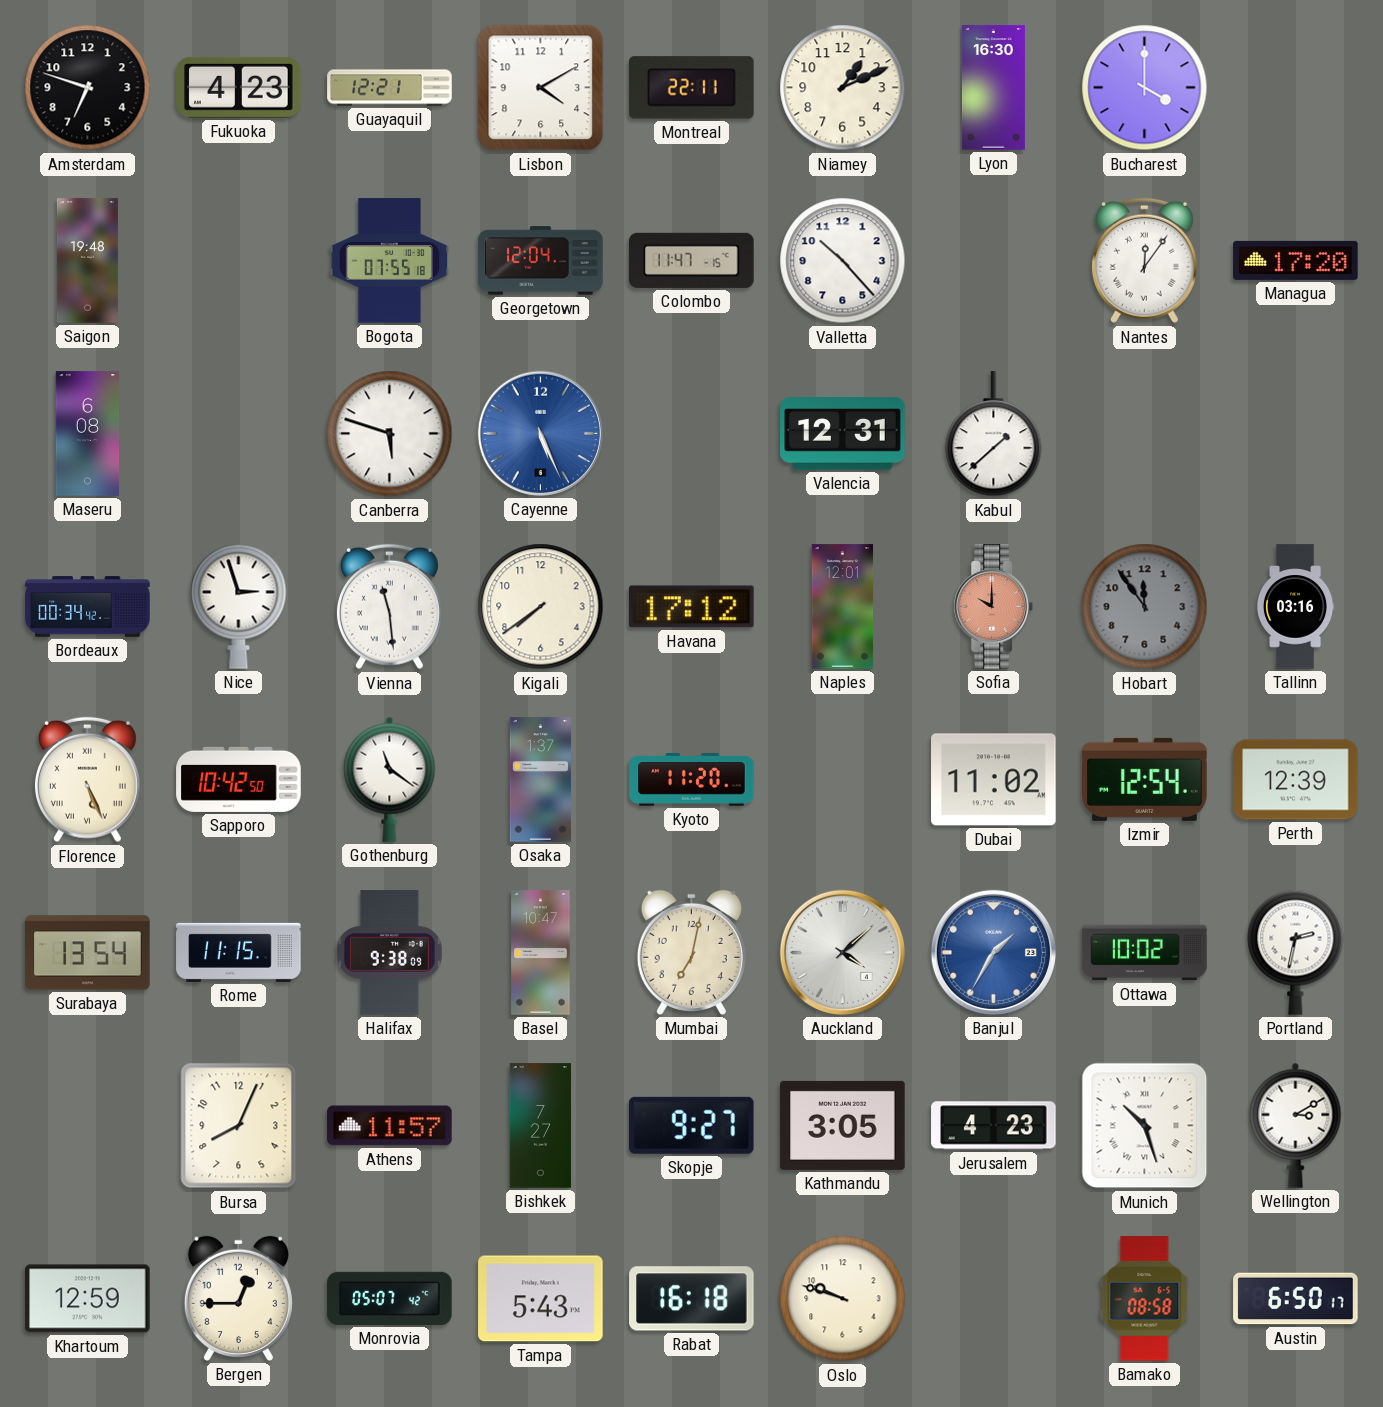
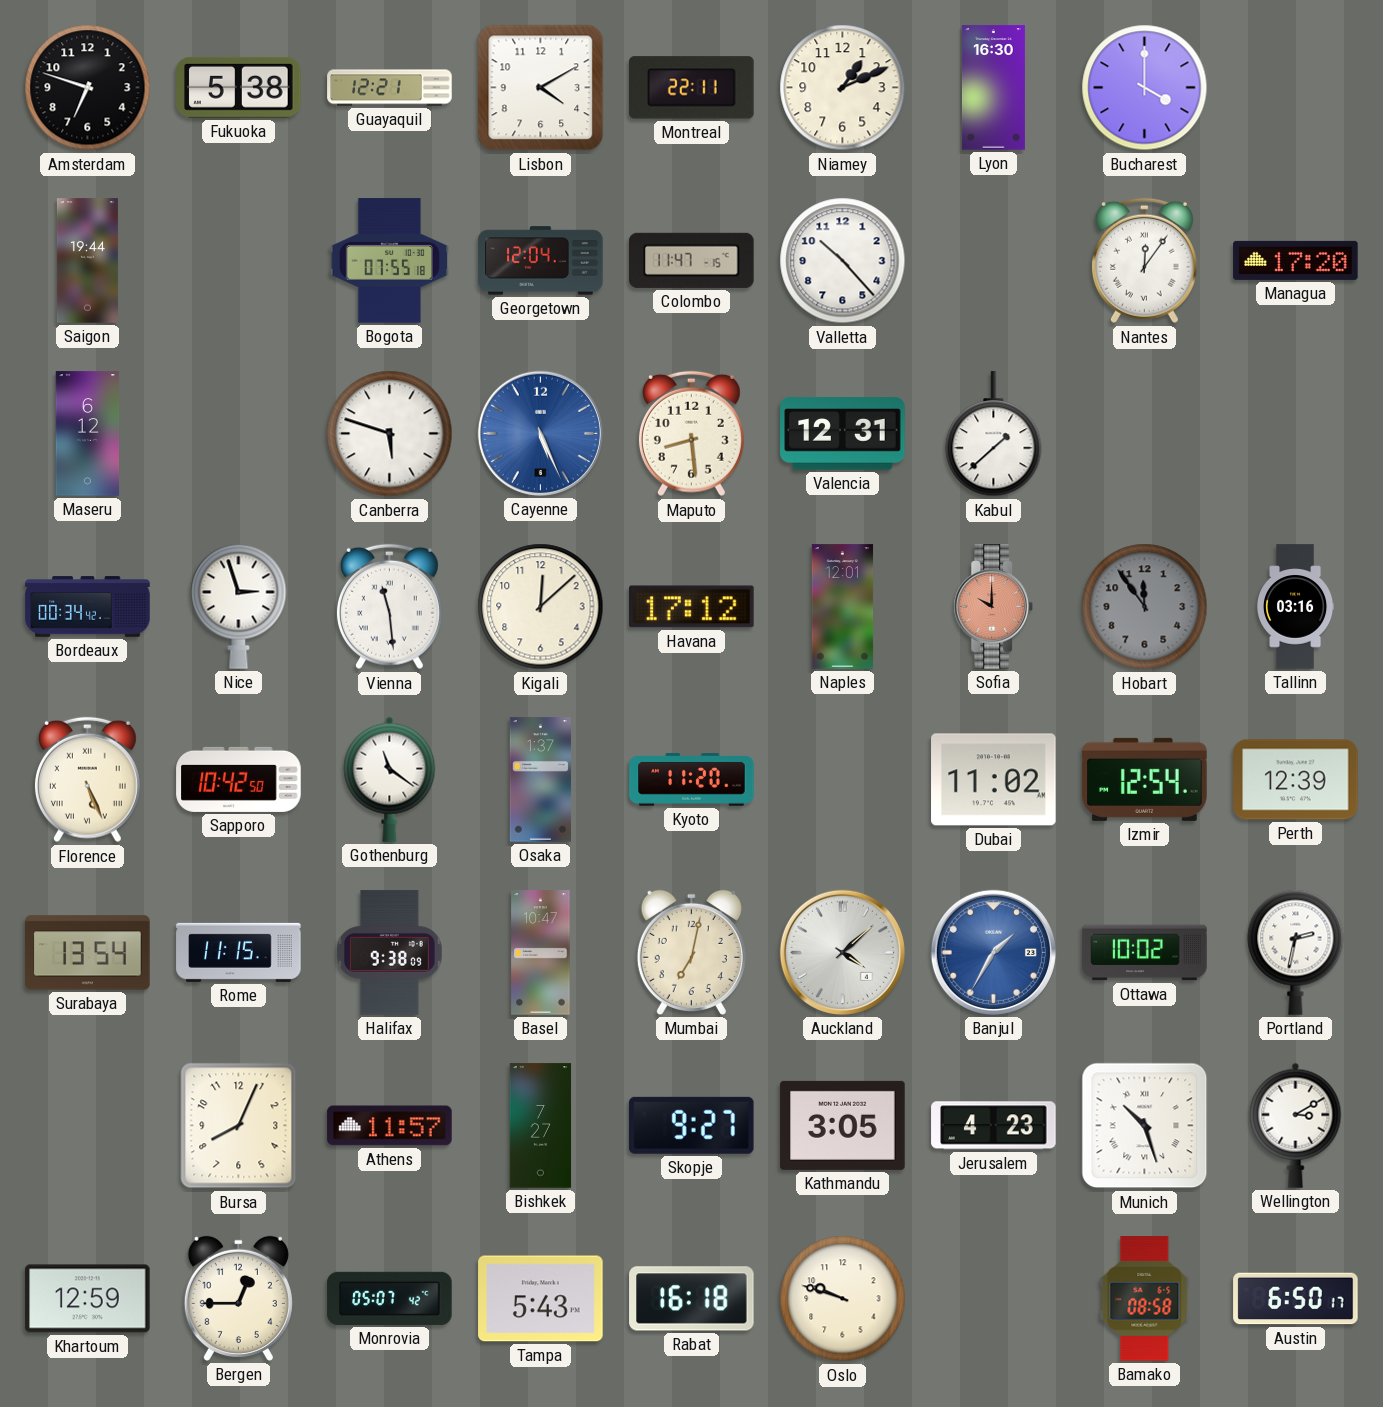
Fukuoka: 4:23 -> 5:38
Saigon: 19:48 -> 19:44
Maseru: 6:08 -> 6:12
Maputo: none -> 8:29
Kigali: 7:39 -> 12:08
